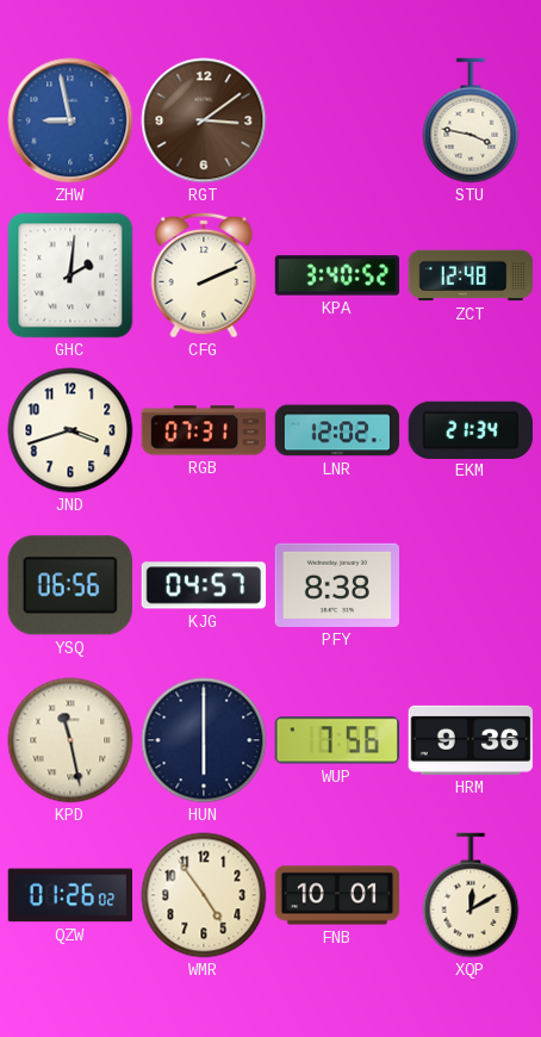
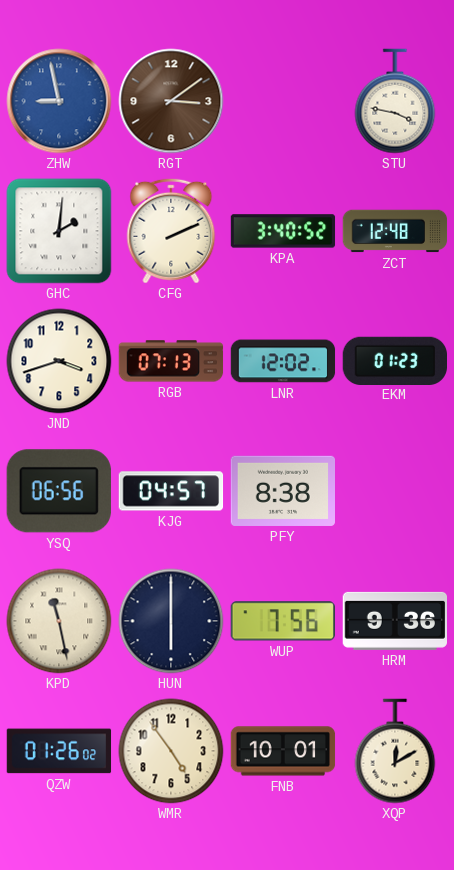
RGB: 07:31 -> 07:13
EKM: 21:34 -> 01:23
